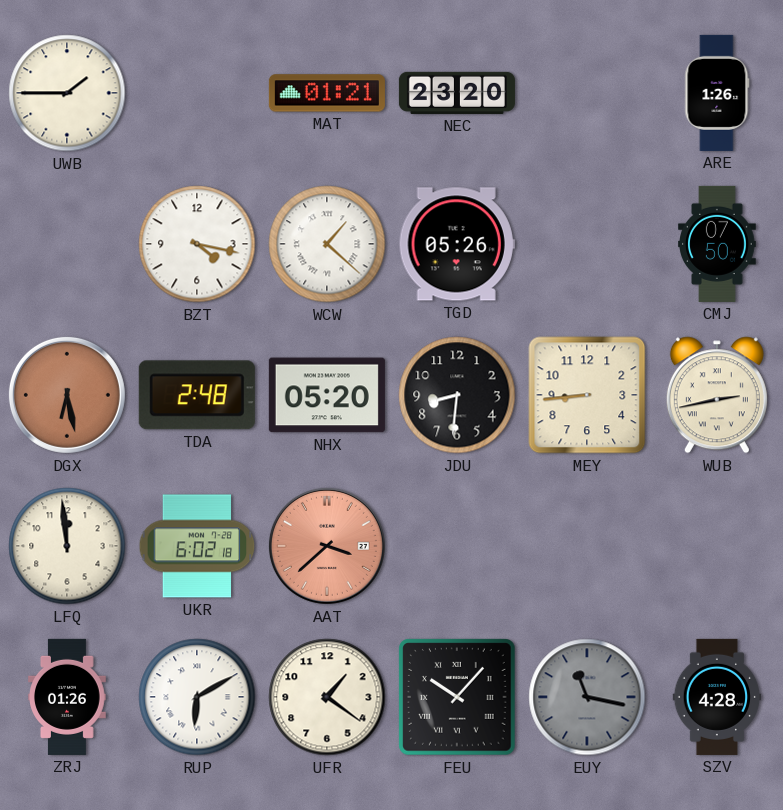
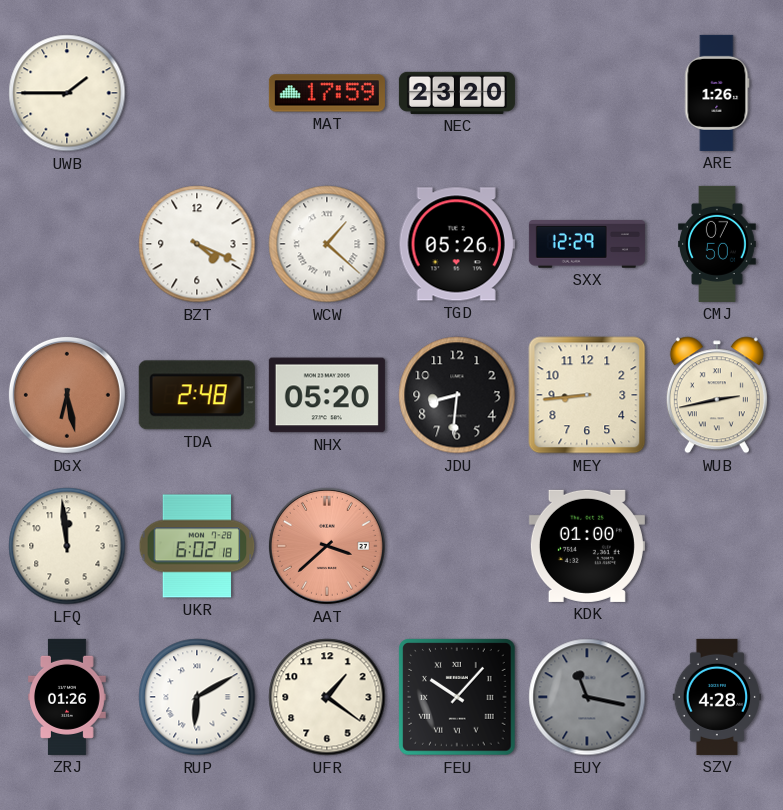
MAT: 01:21 -> 17:59
BZT: 4:17 -> 4:19
SXX: none -> 12:29
KDK: none -> 01:00
